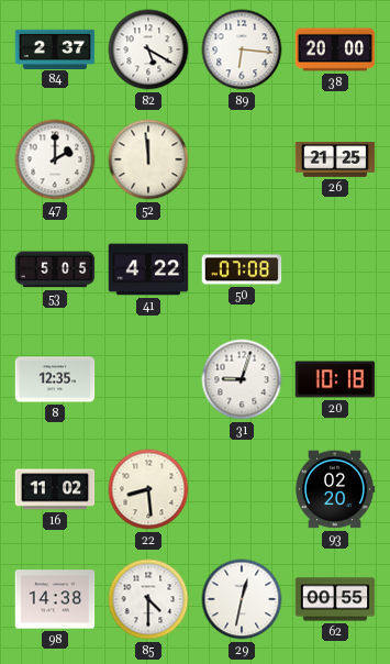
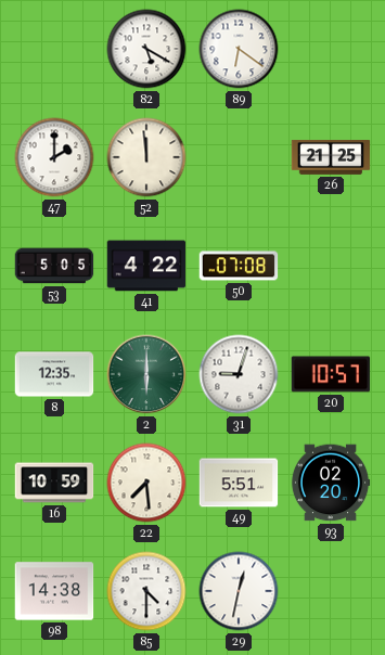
84: 2:37 -> none
89: 6:16 -> 6:21
38: 20:00 -> none
2: none -> 6:00
20: 10:18 -> 10:57
16: 11:02 -> 10:59
22: 8:29 -> 7:29
49: none -> 5:51
62: 00:55 -> none
